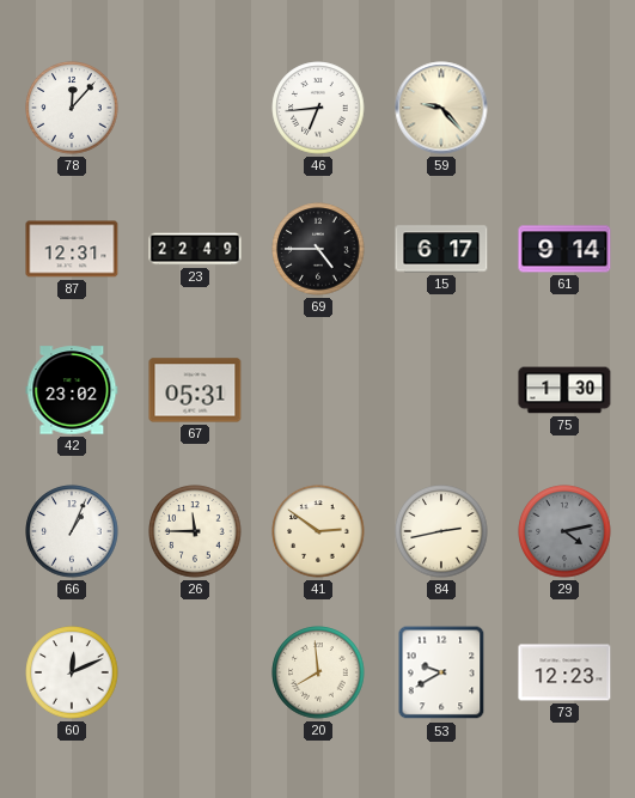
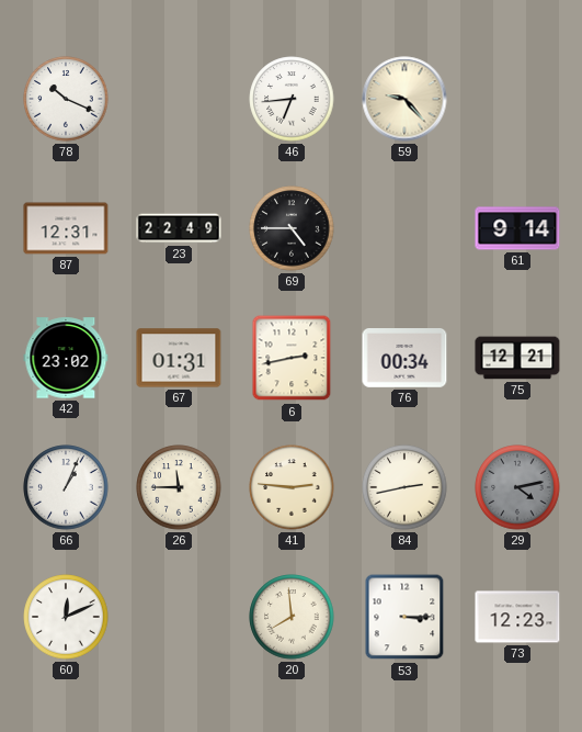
78: 12:07 -> 10:19
15: 6:17 -> none
67: 05:31 -> 01:31
6: none -> 2:43
76: none -> 00:34
75: 1:30 -> 12:21
41: 2:51 -> 2:46
53: 9:40 -> 3:15
